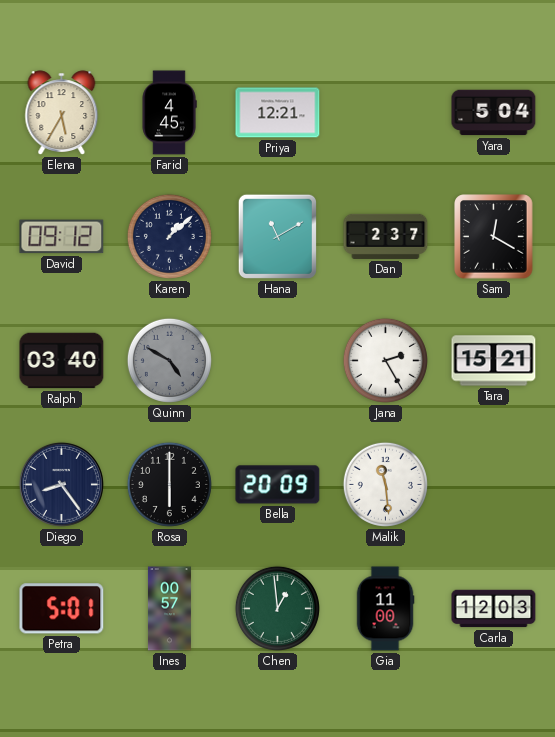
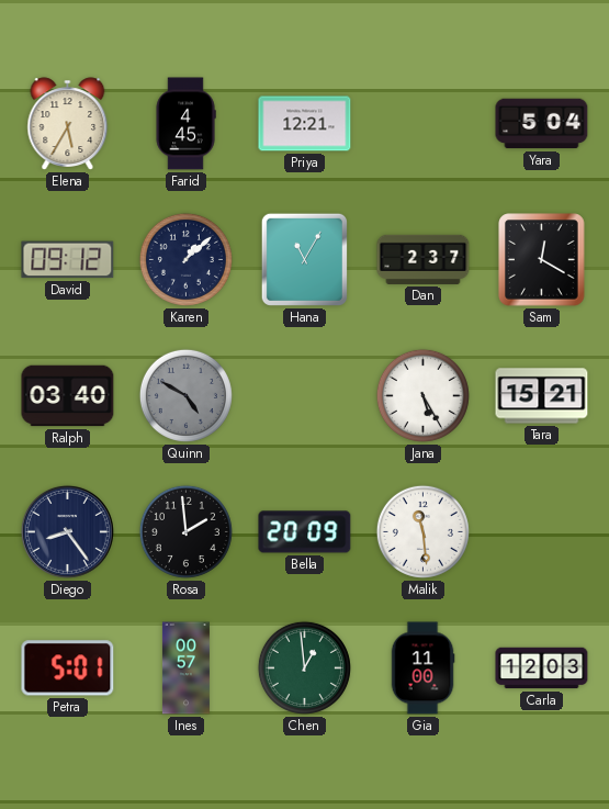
Hana: 11:10 -> 11:05
Jana: 2:25 -> 5:25
Rosa: 6:00 -> 1:59
